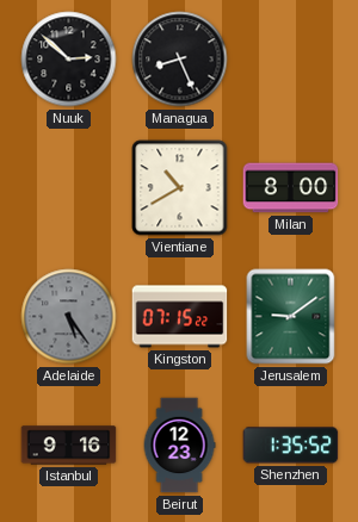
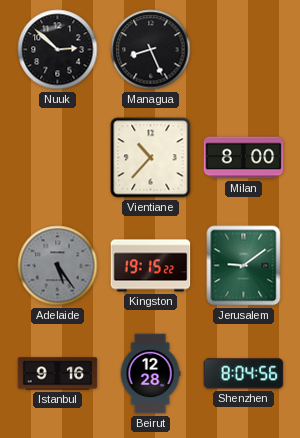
Vientiane: 10:40 -> 10:37
Kingston: 07:15 -> 19:15
Beirut: 12:23 -> 12:28
Shenzhen: 1:35 -> 8:04
